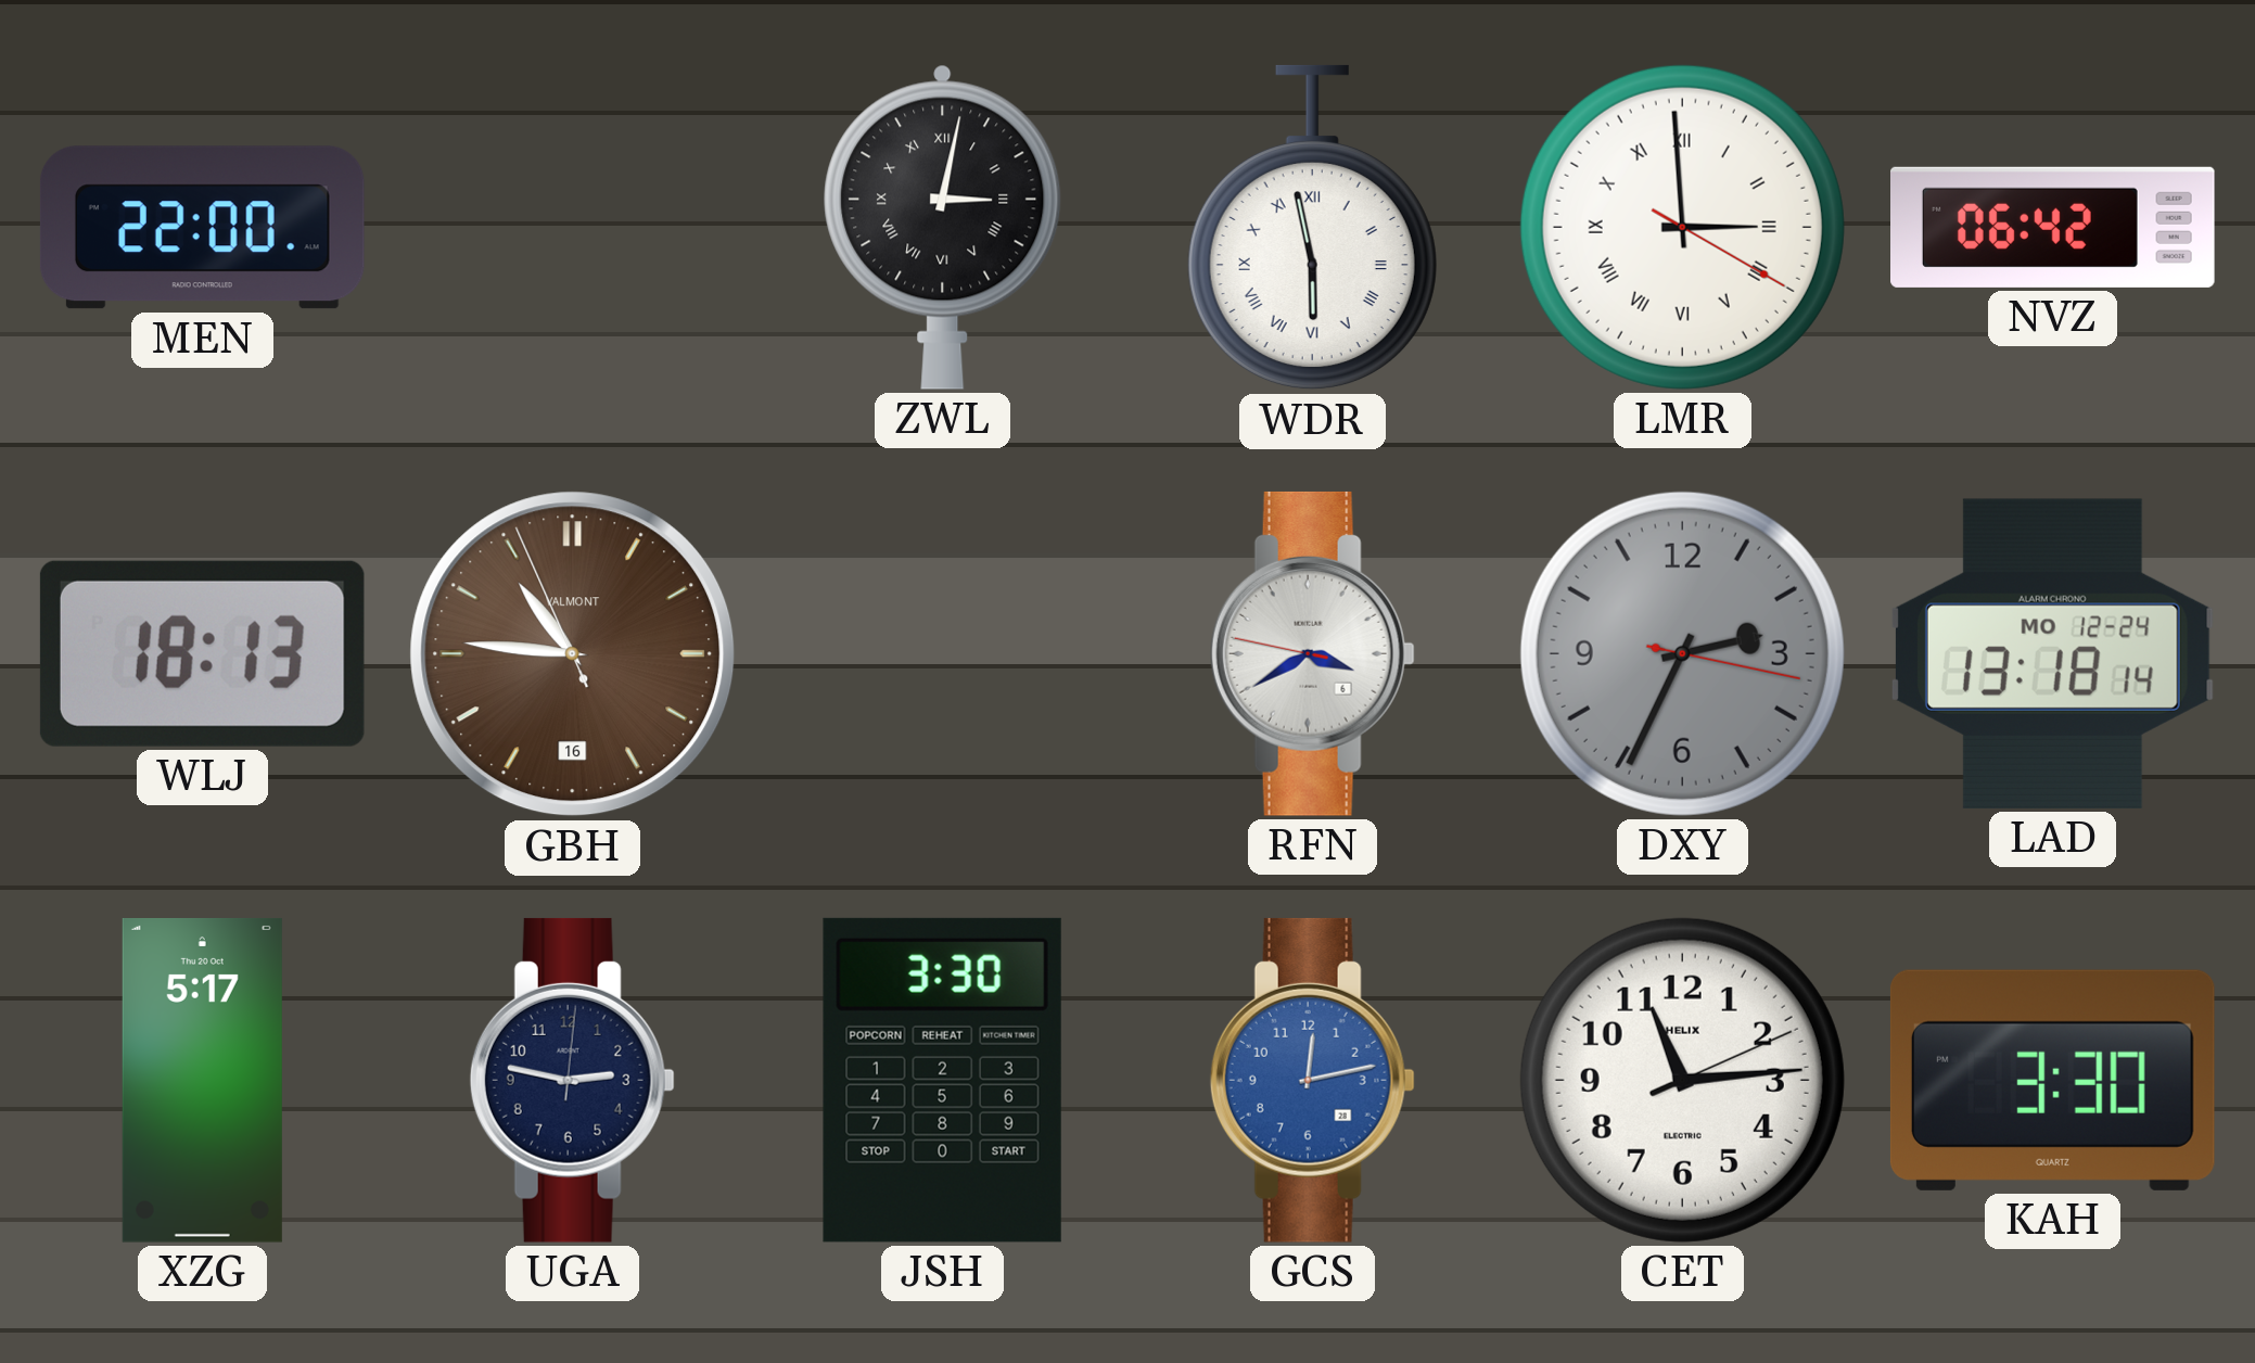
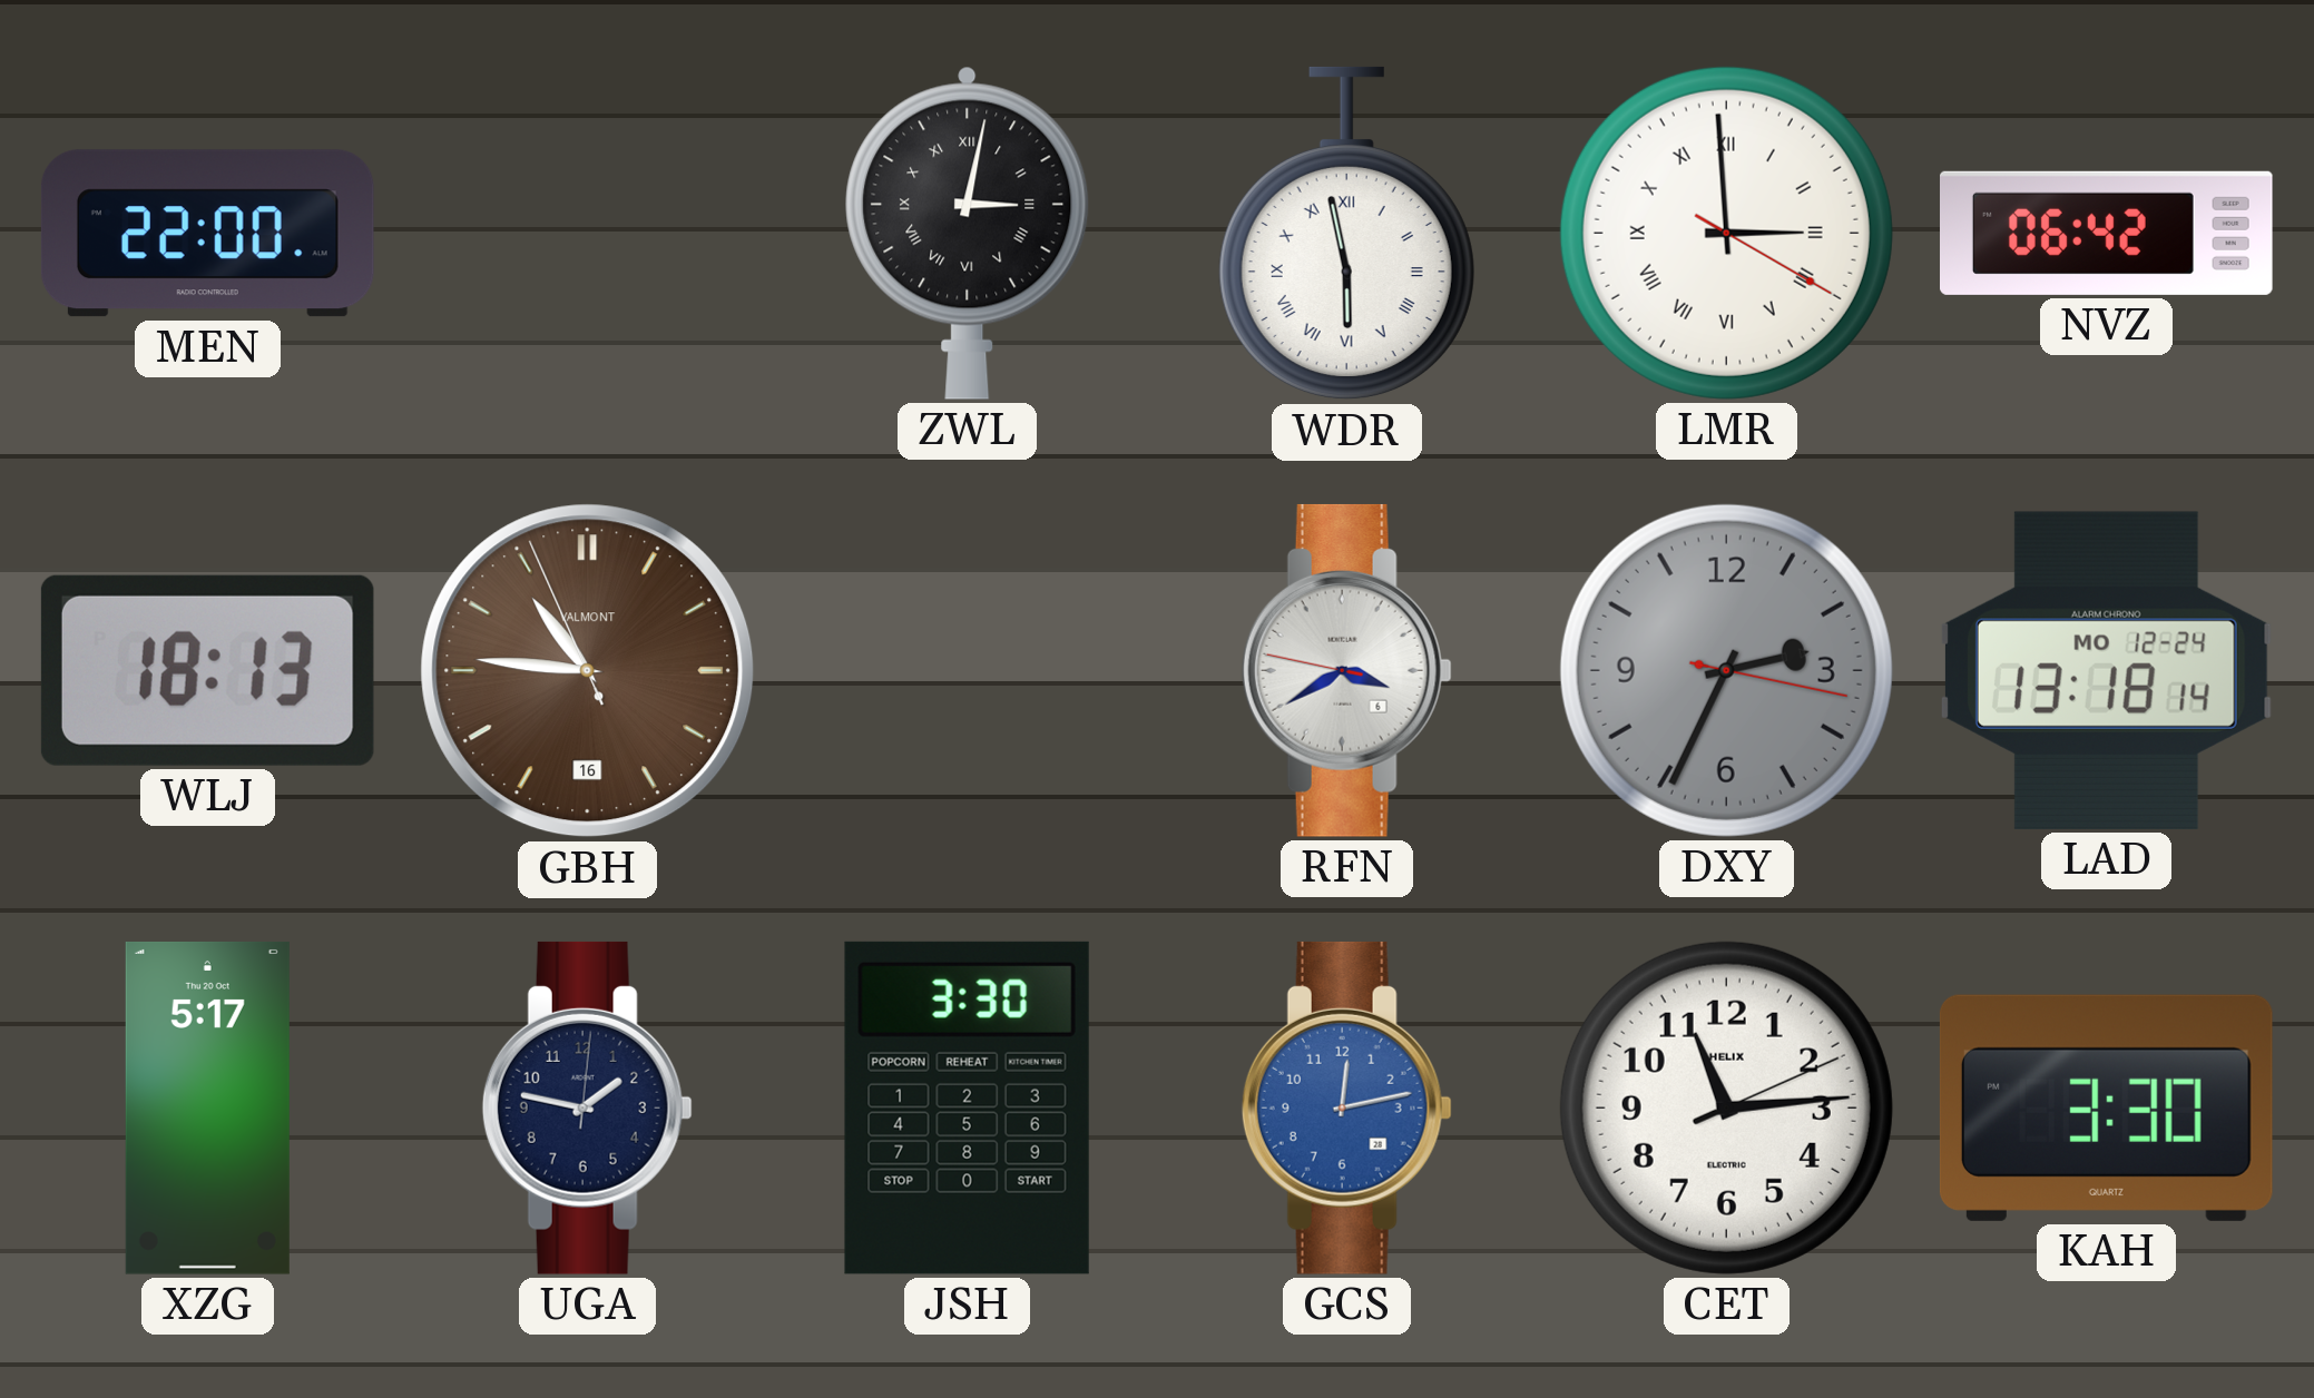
UGA: 2:47 -> 1:47
